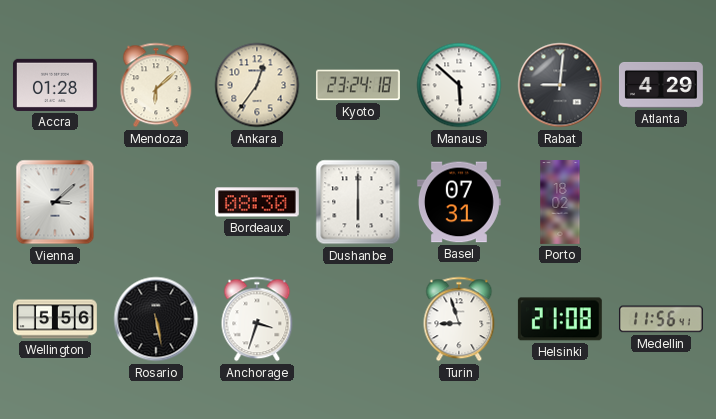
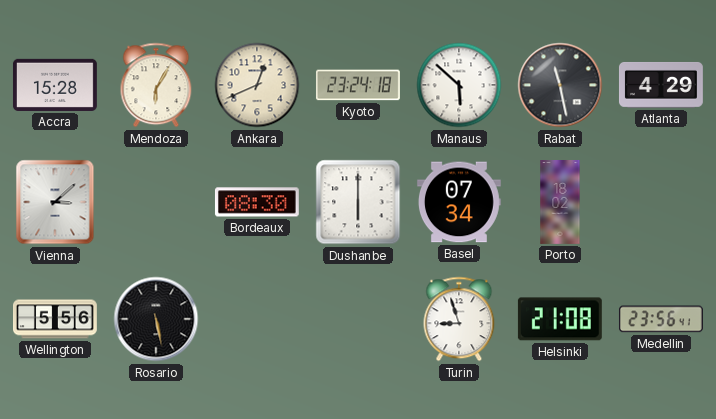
Accra: 01:28 -> 15:28
Mendoza: 6:08 -> 6:05
Ankara: 12:36 -> 12:41
Rabat: 9:01 -> 11:28
Basel: 07:31 -> 07:34
Anchorage: 3:33 -> none
Medellin: 11:56 -> 23:56
